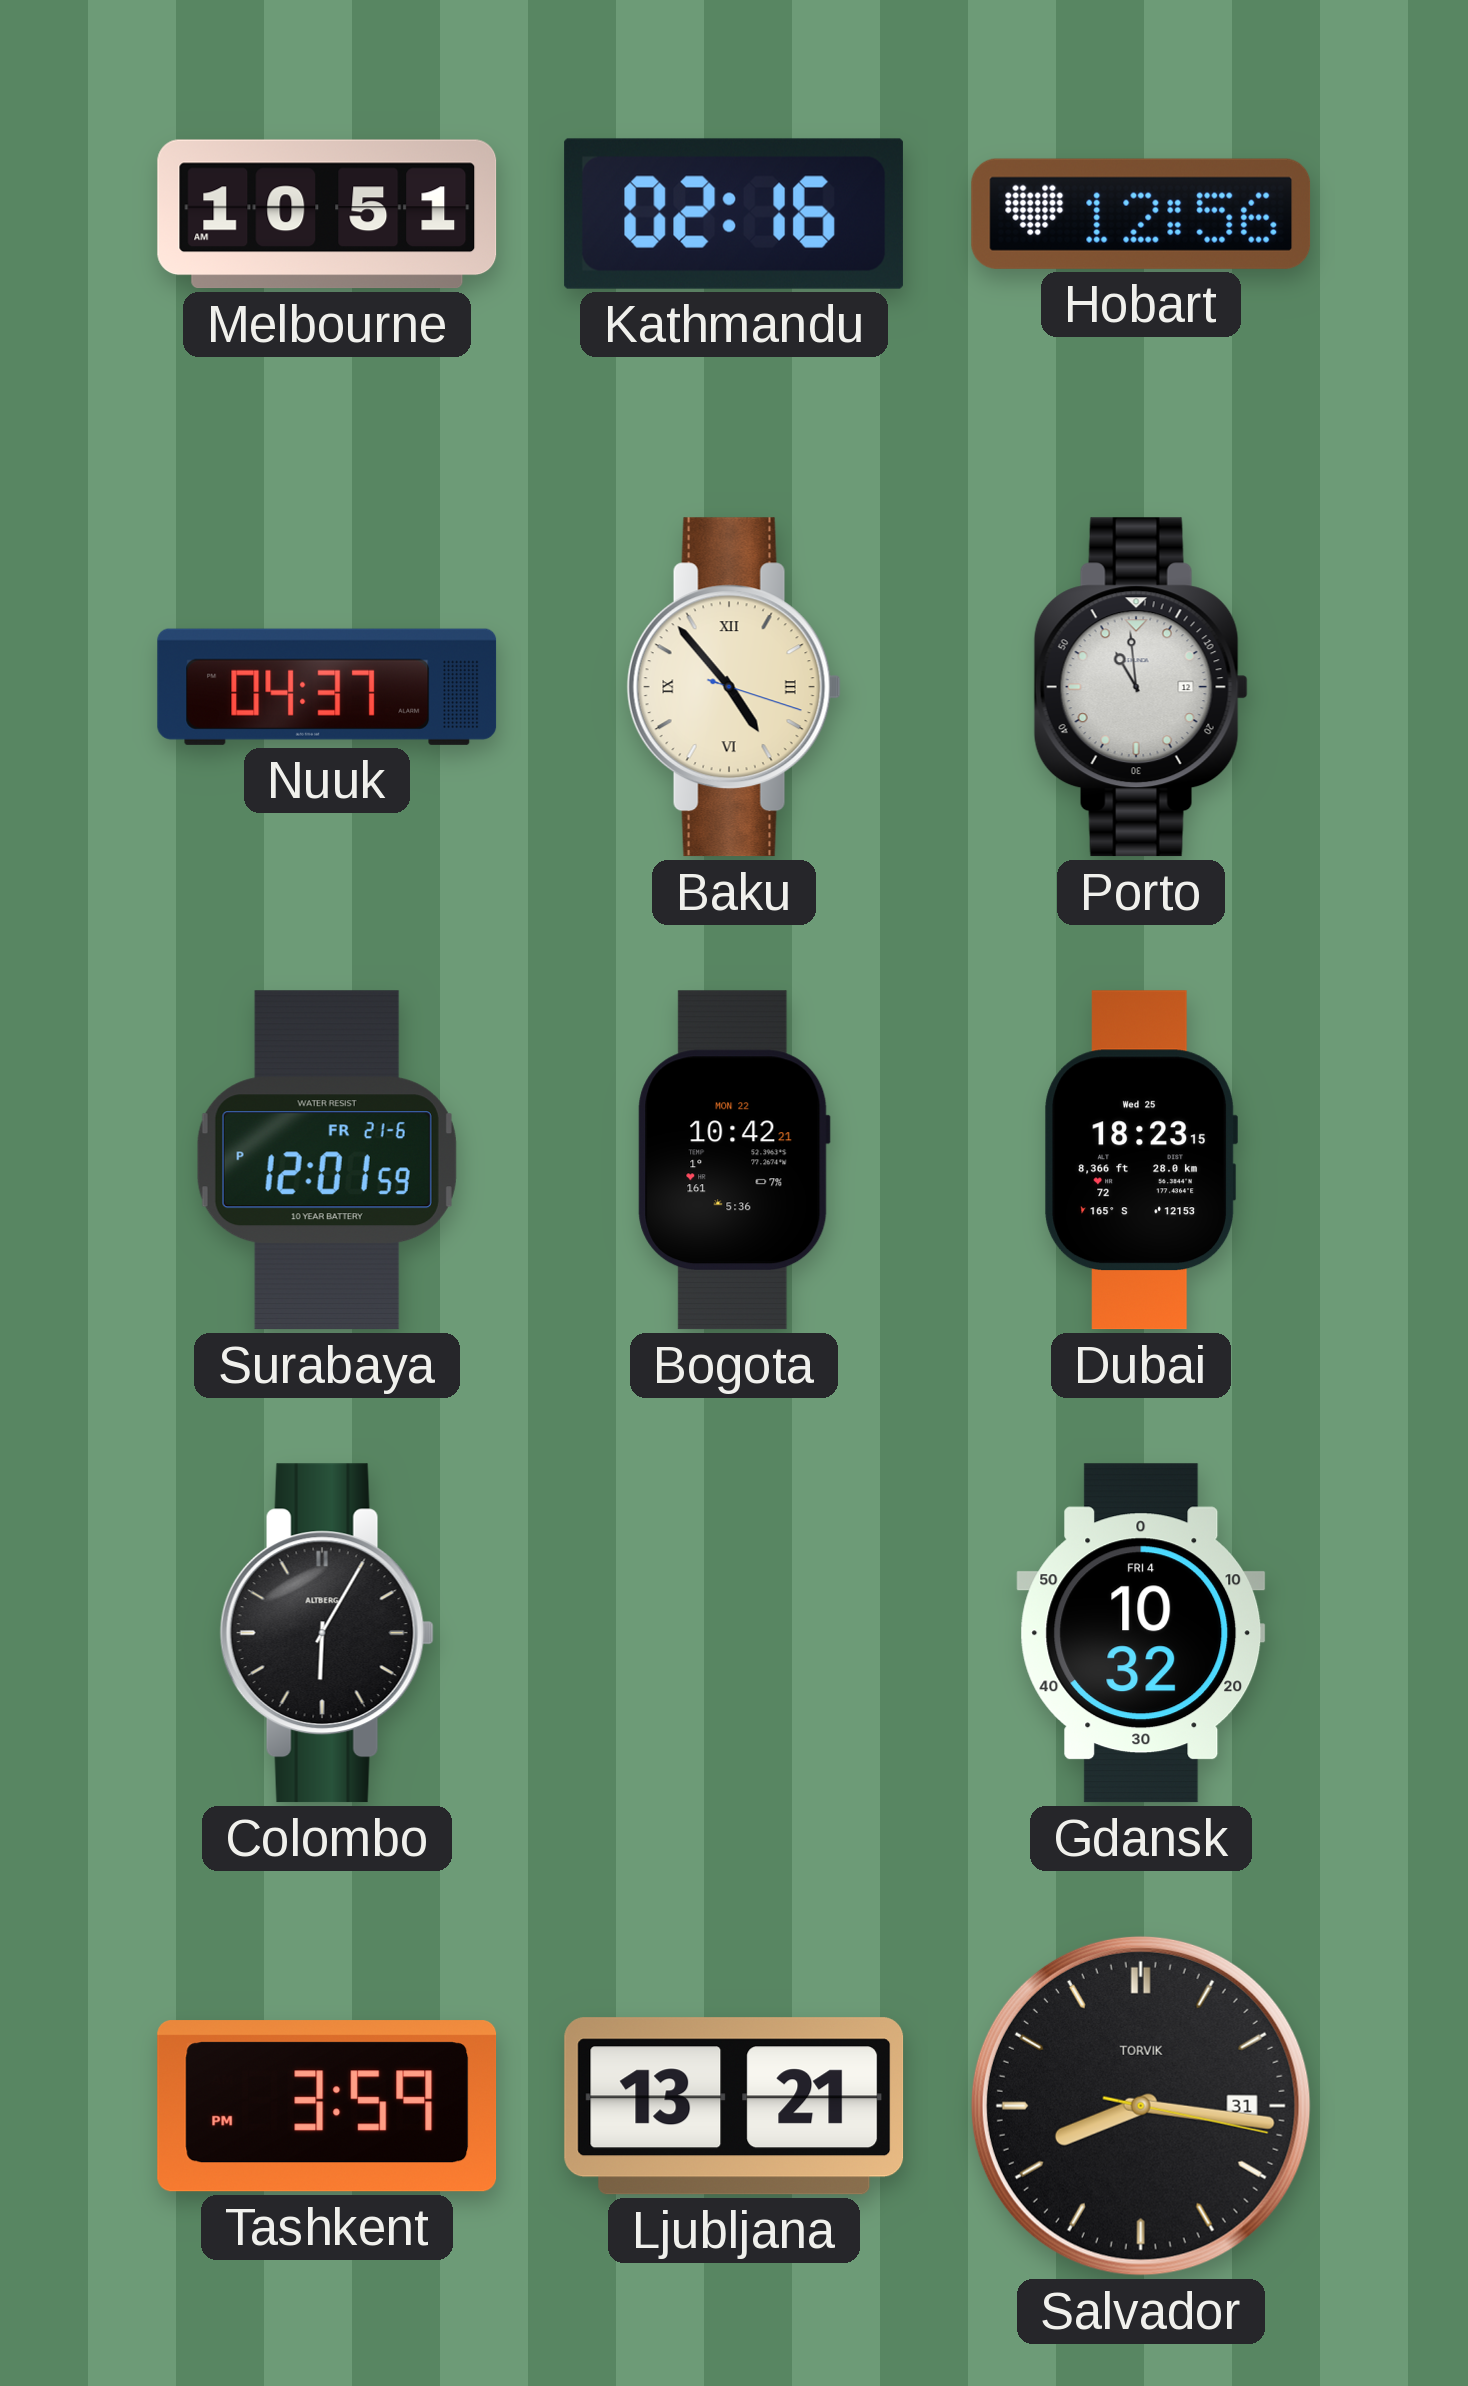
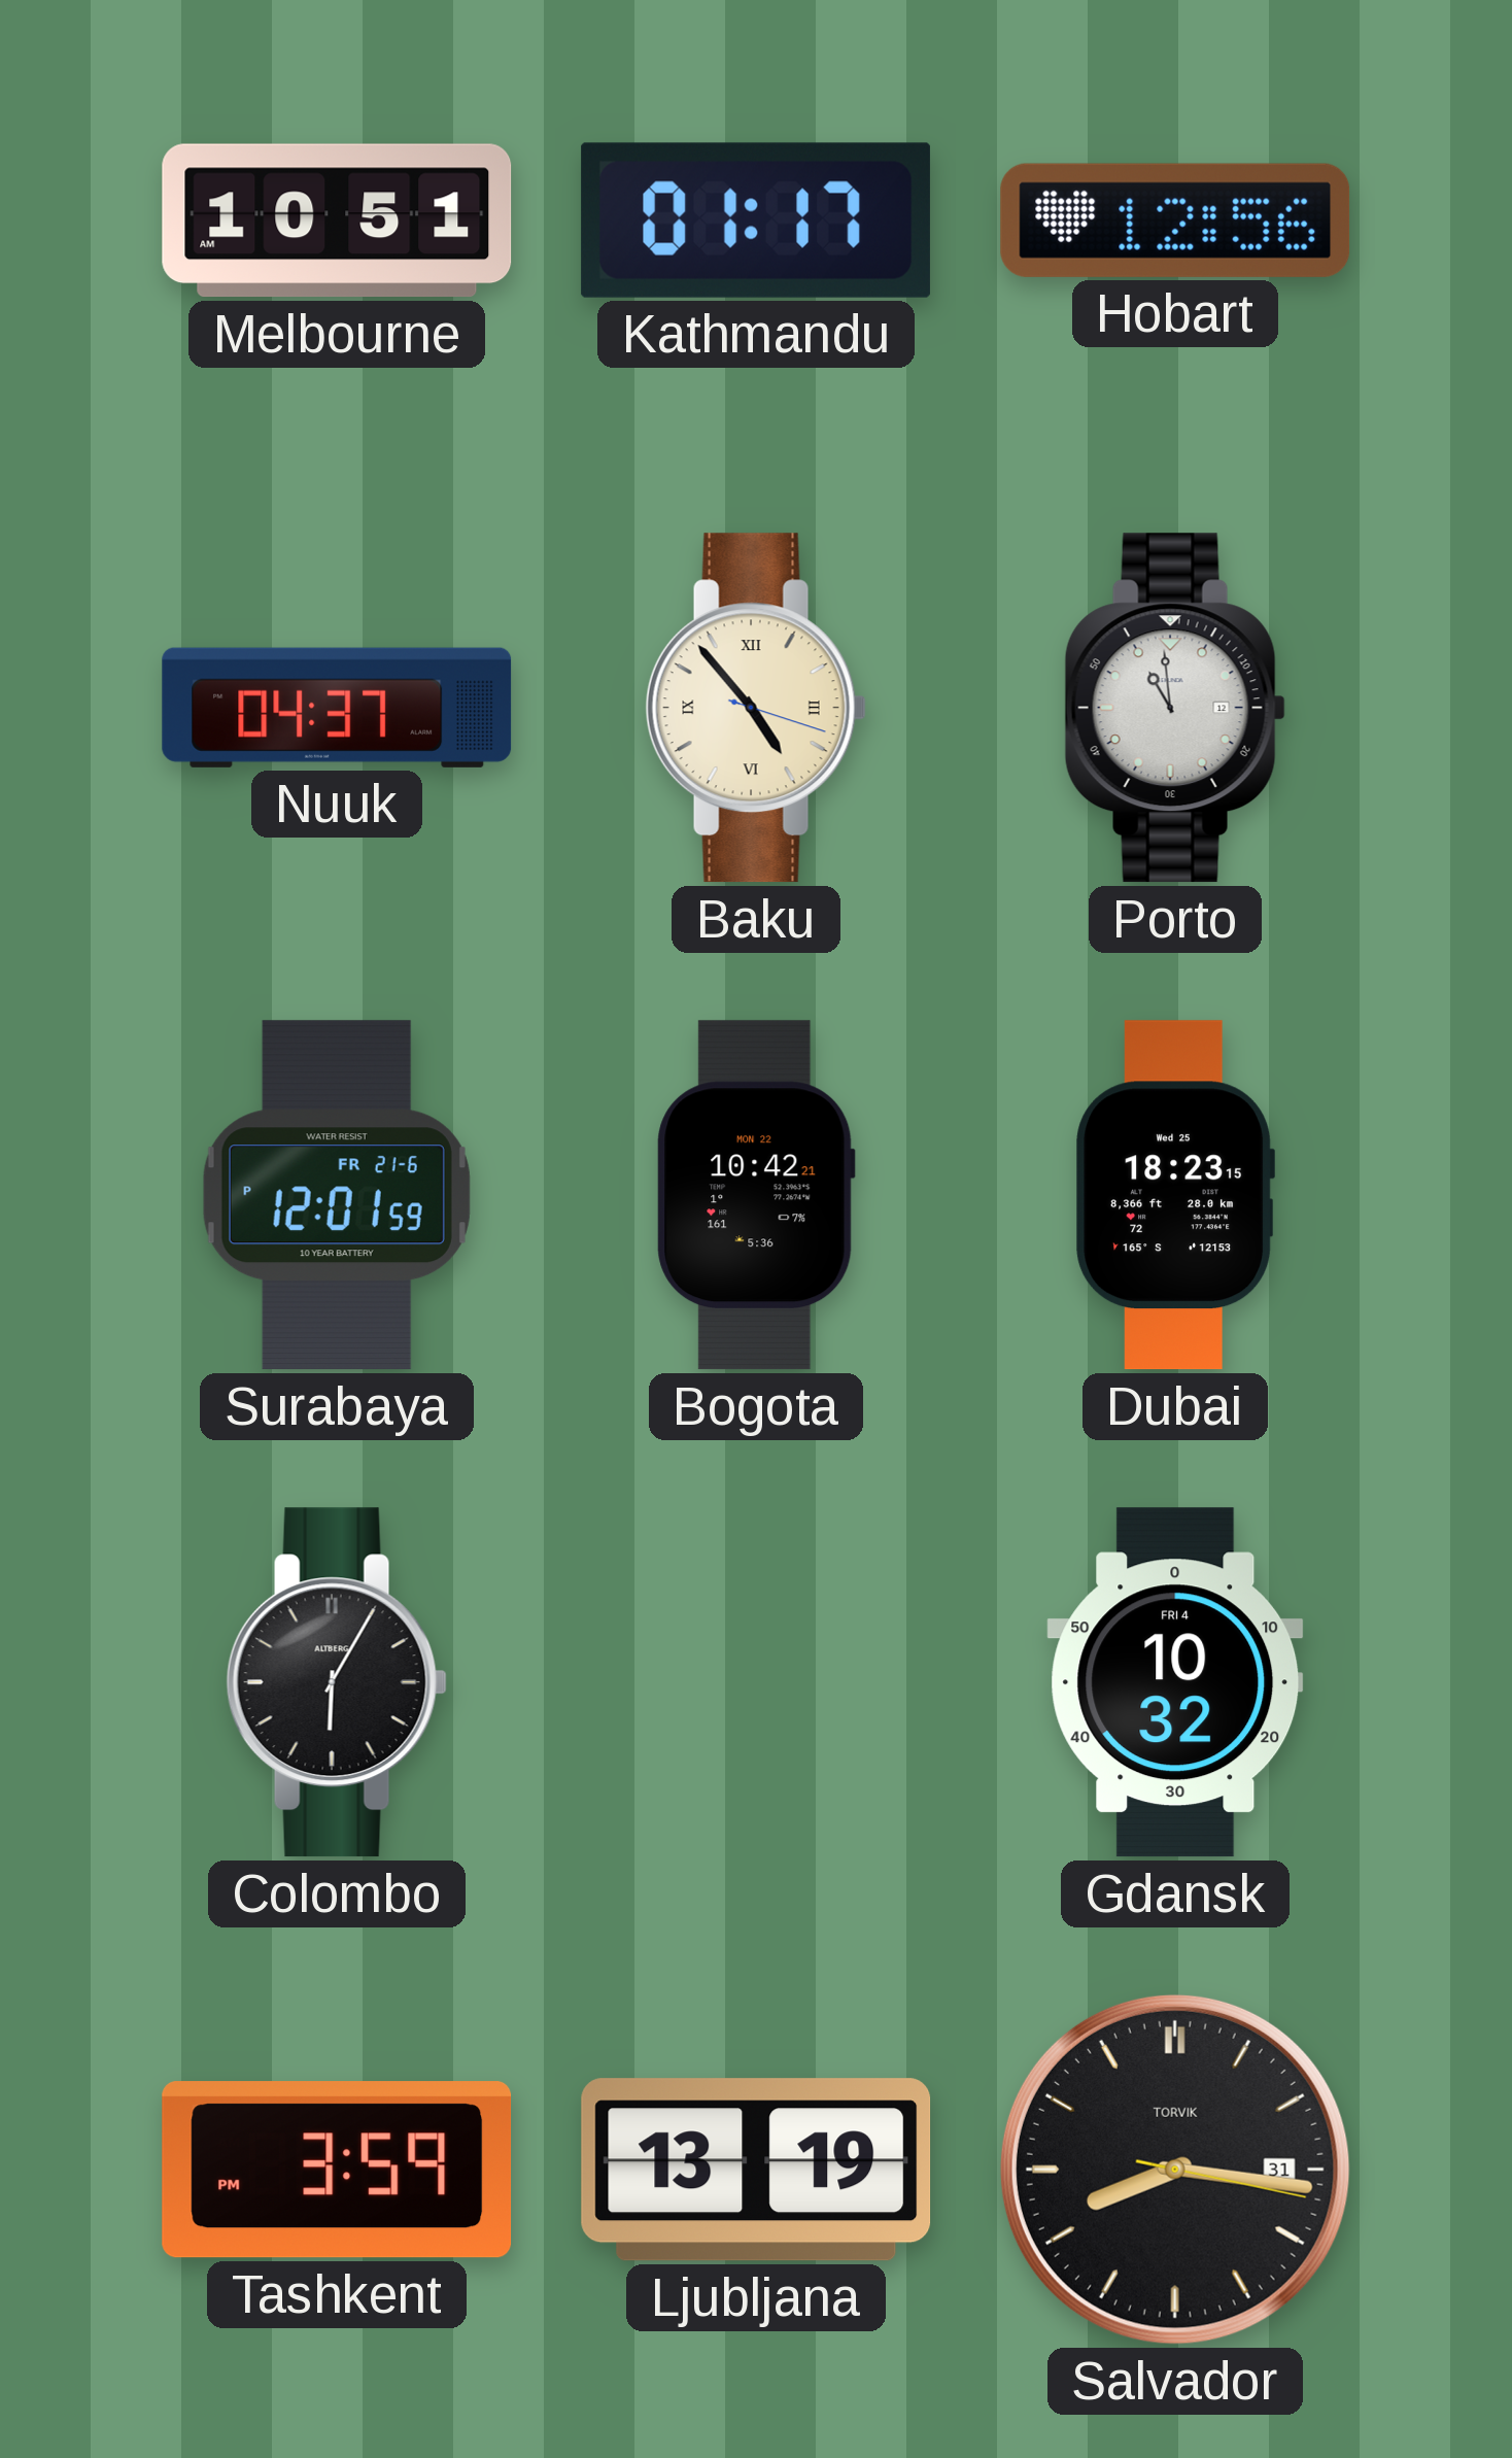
Kathmandu: 02:16 -> 01:17
Ljubljana: 13:21 -> 13:19
